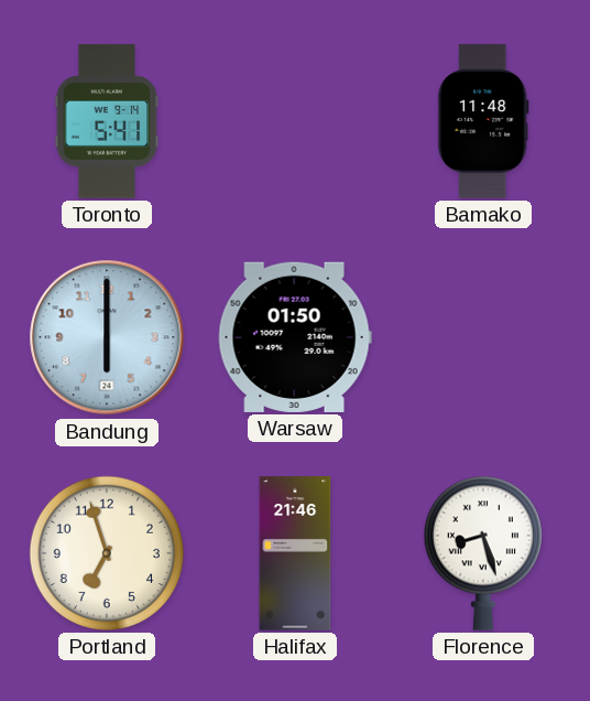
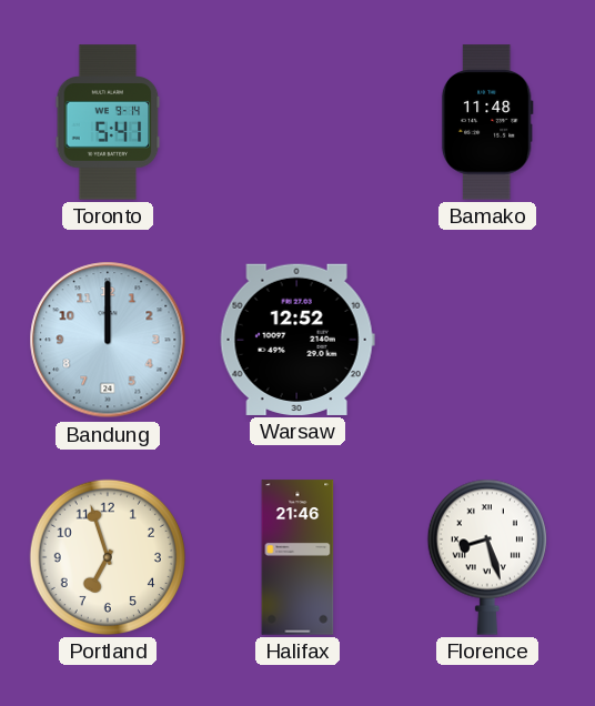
Bandung: 6:00 -> 12:00
Warsaw: 01:50 -> 12:52
